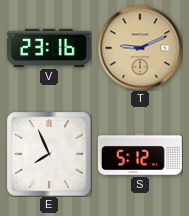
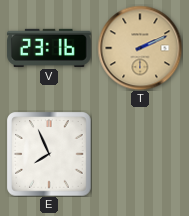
T: 9:11 -> 2:11
S: 5:12 -> none
